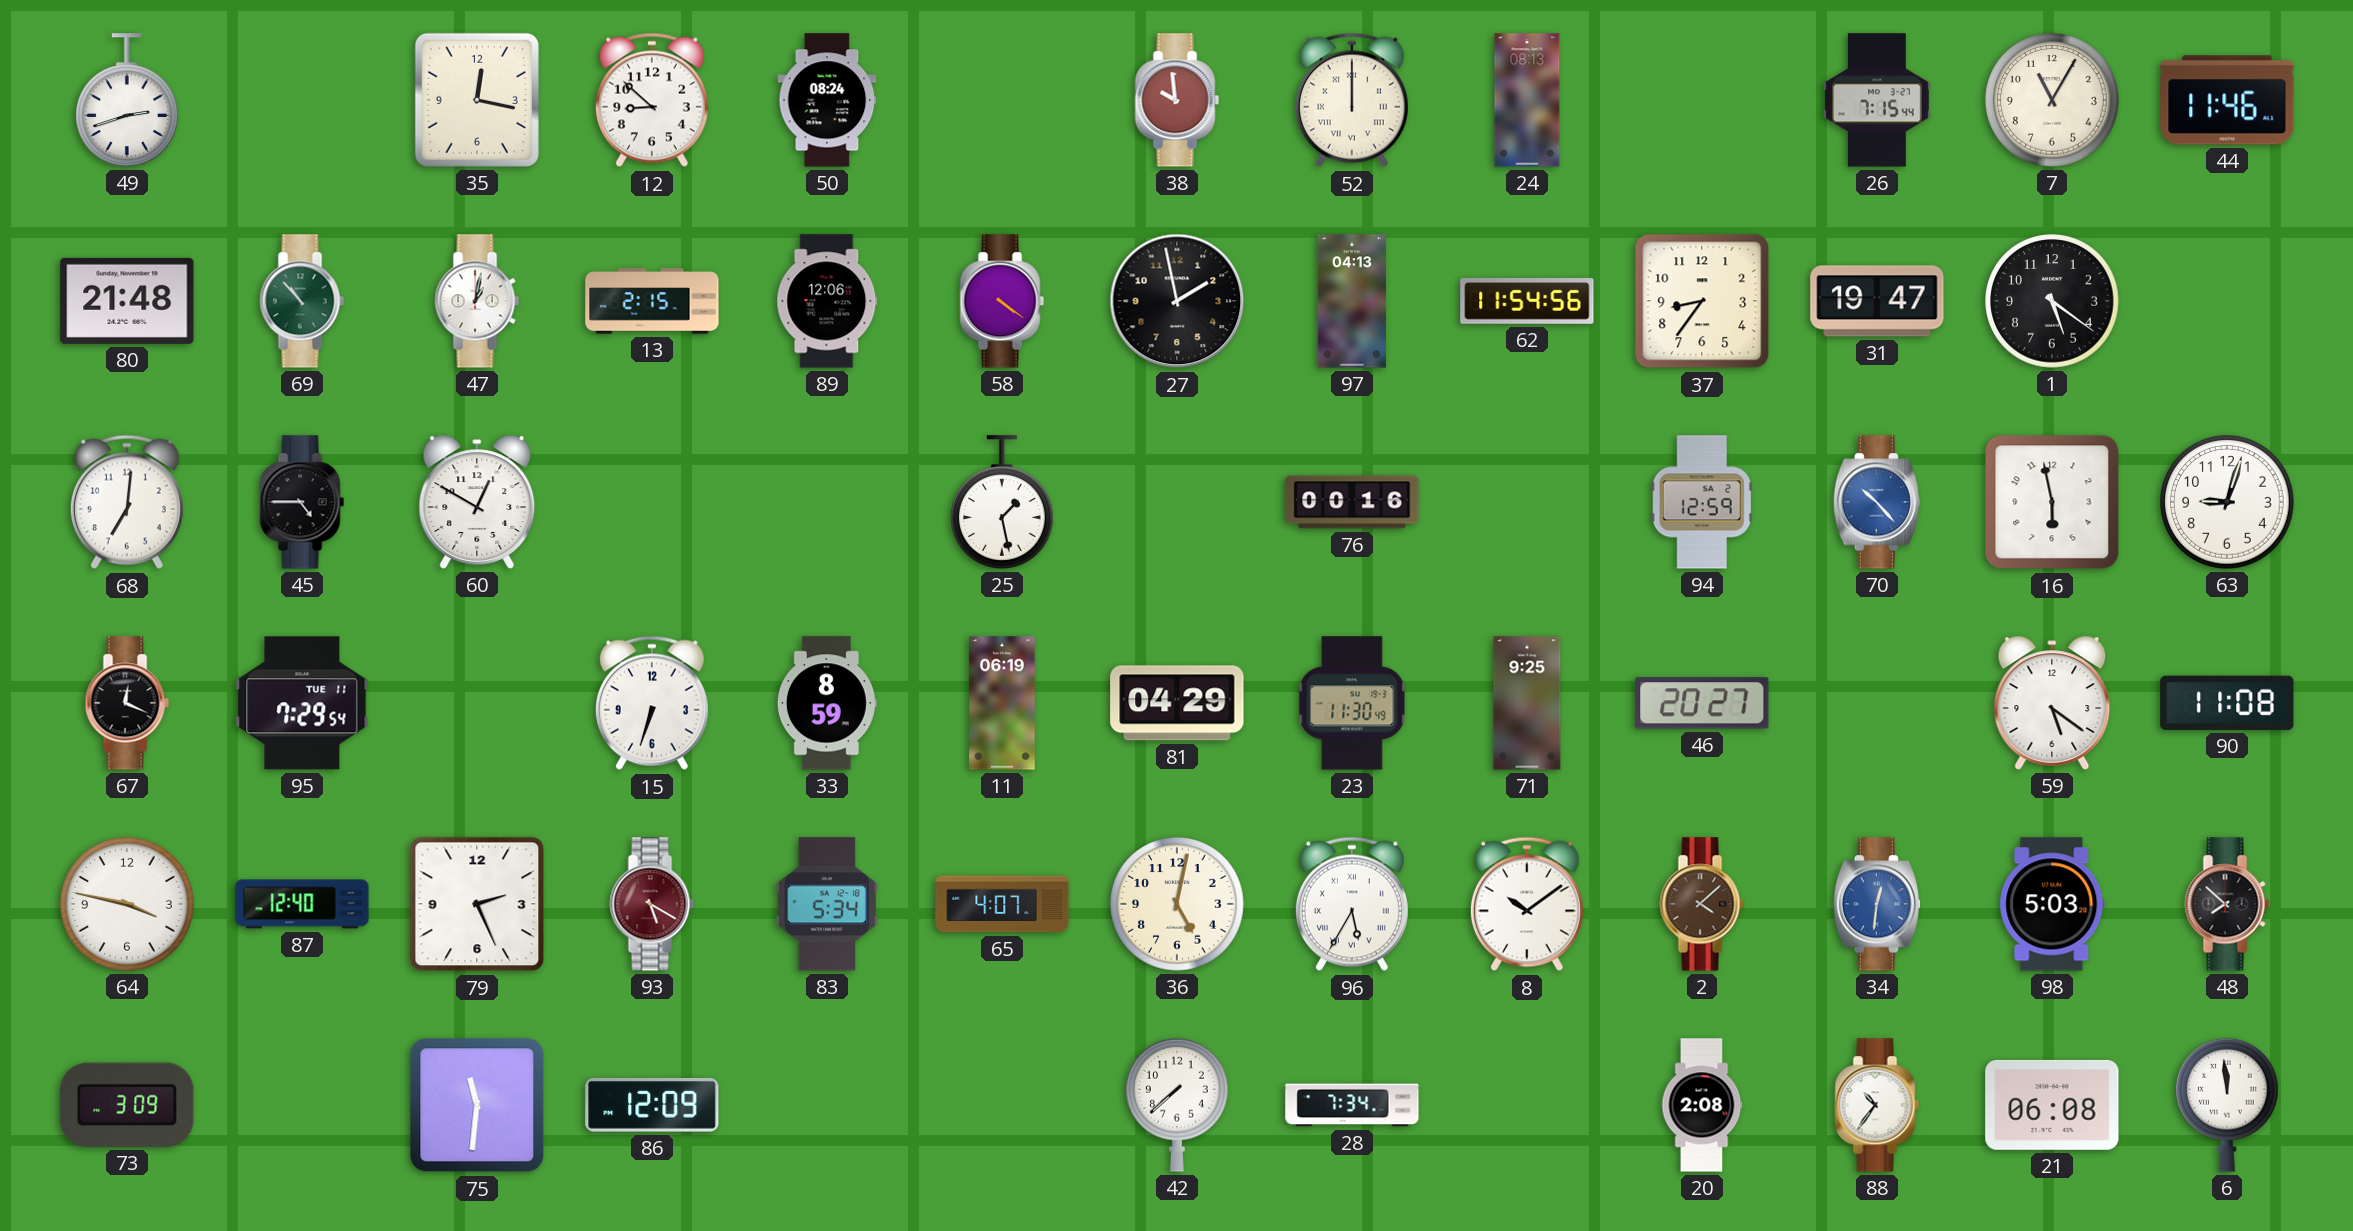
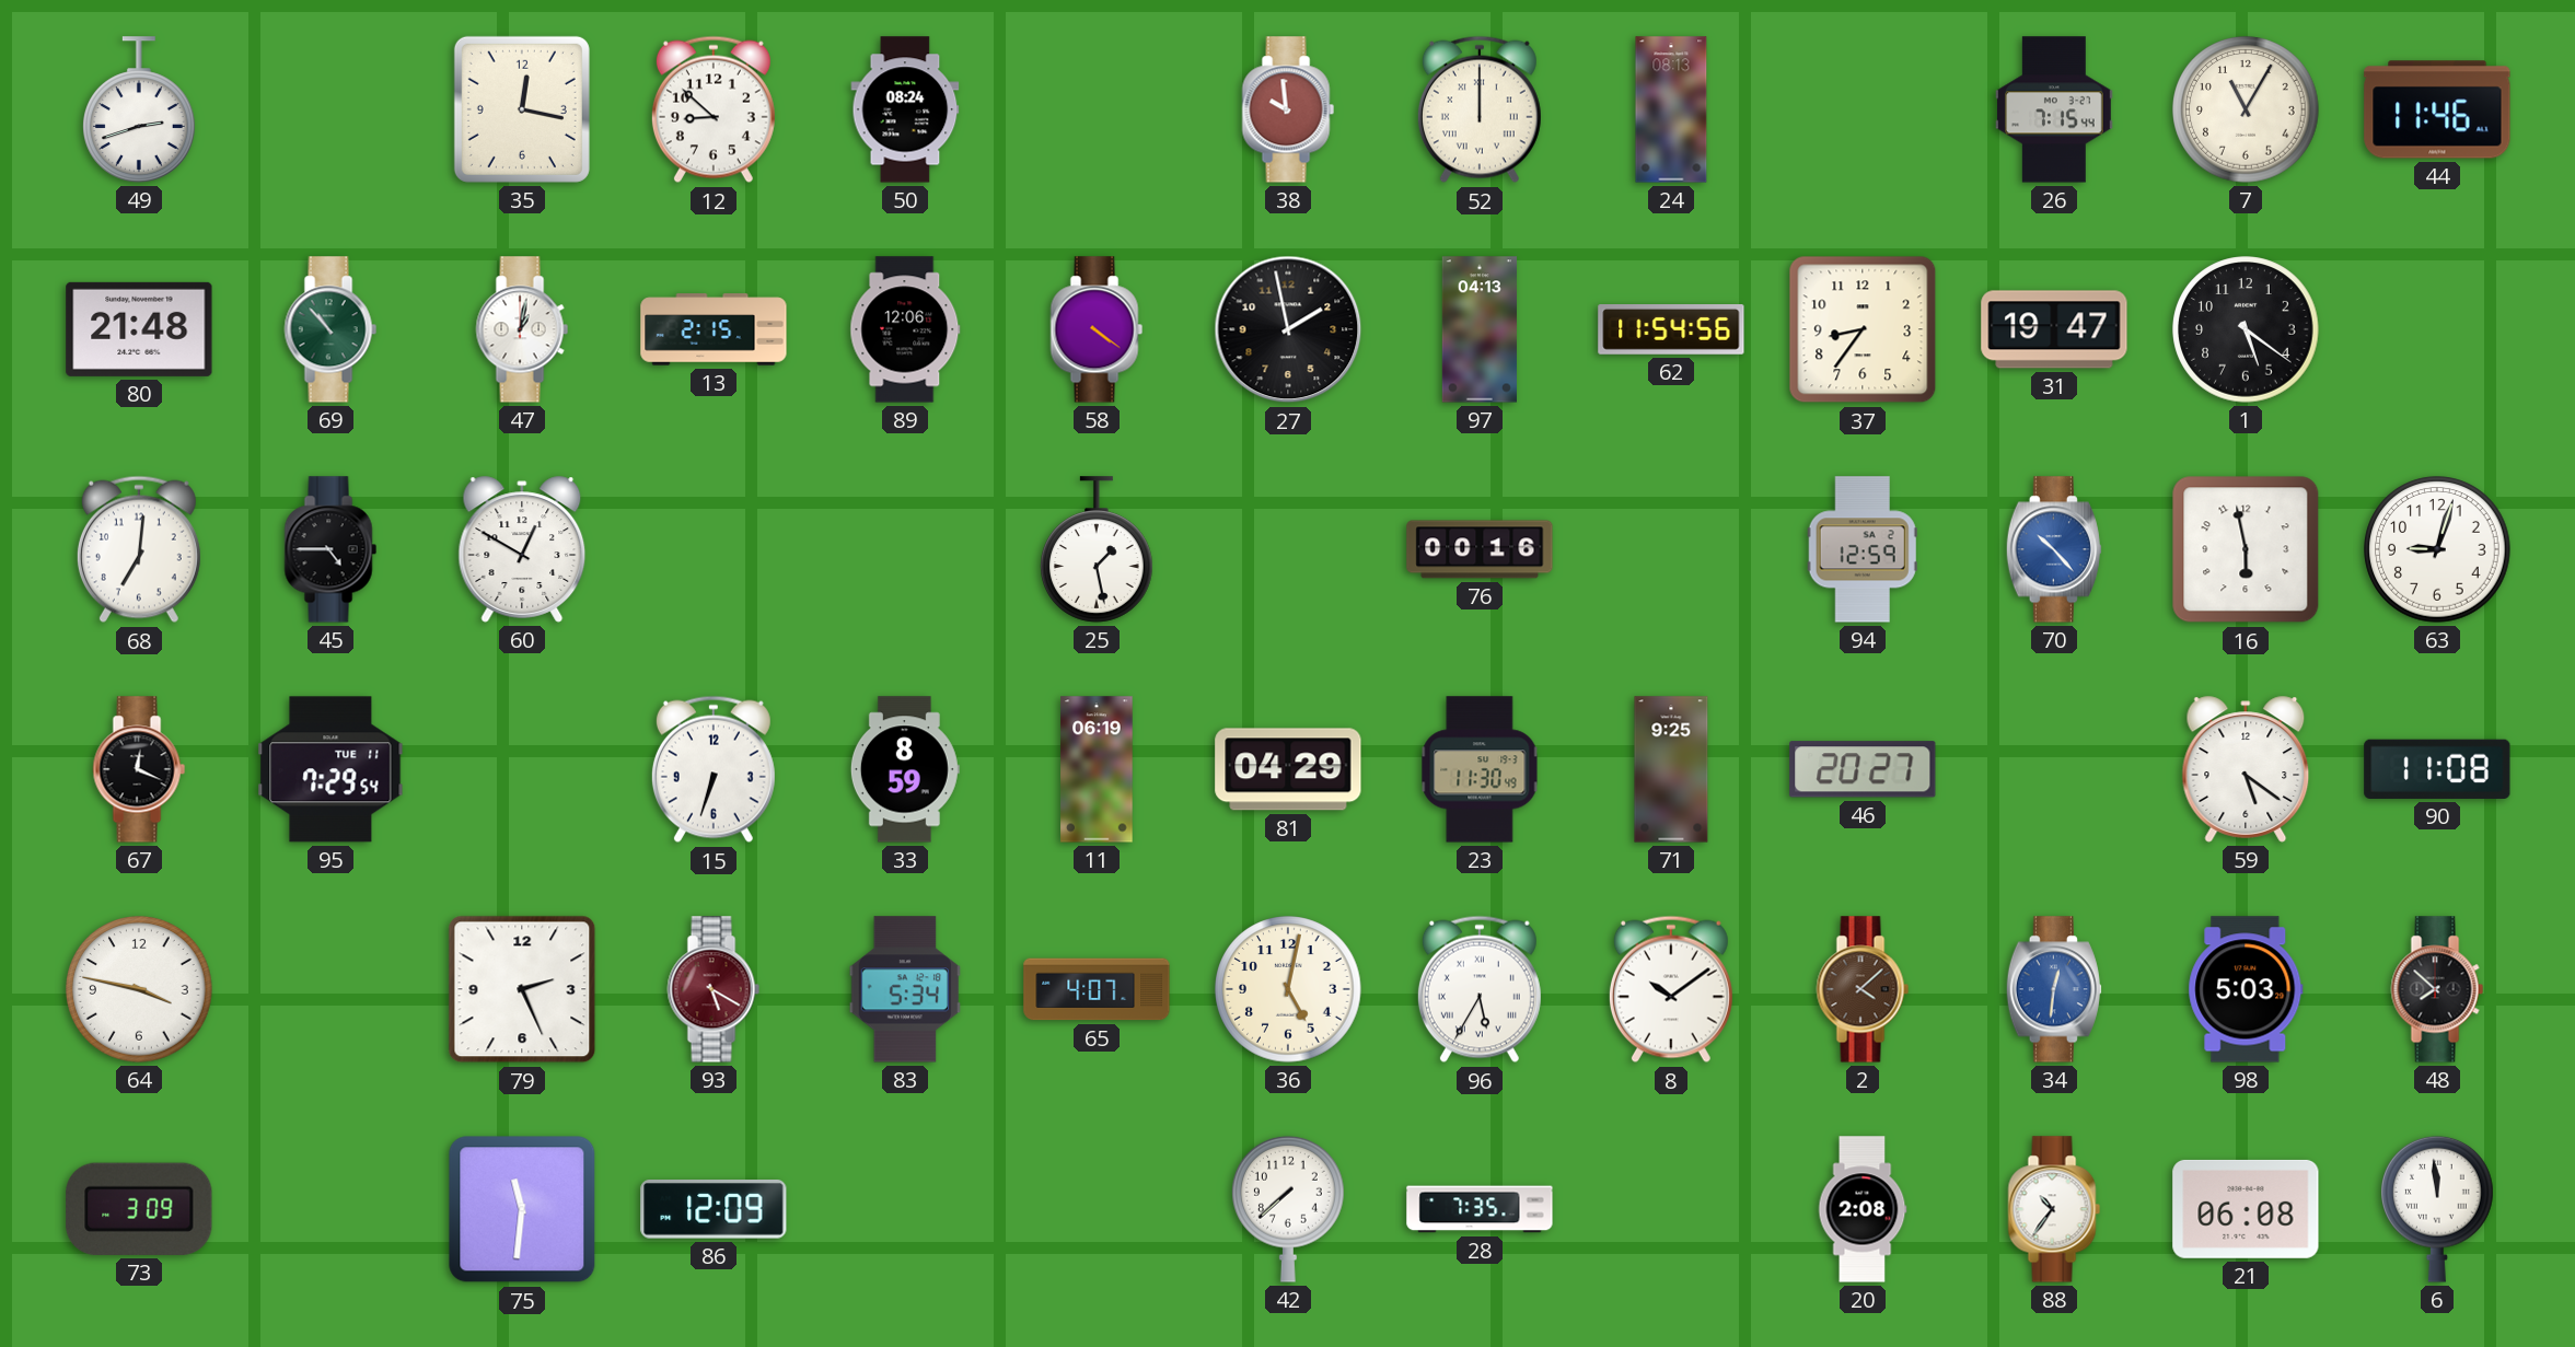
87: 12:40 -> none
28: 7:34 -> 7:35
